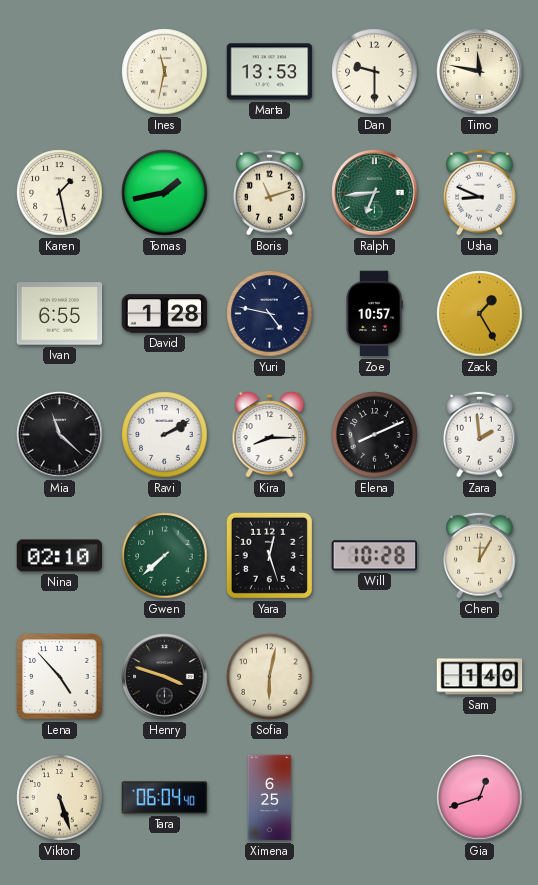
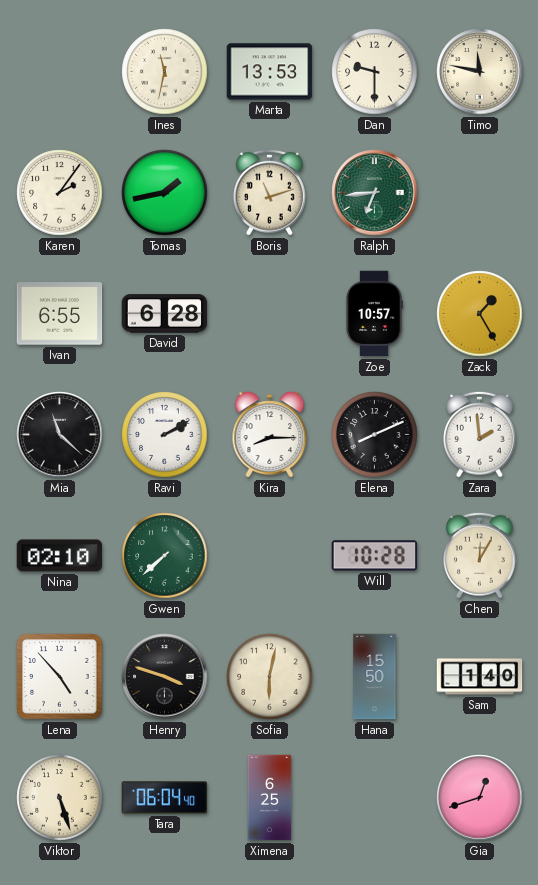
Karen: 1:28 -> 2:06
Usha: 8:49 -> none
David: 1:28 -> 6:28
Yuri: 4:47 -> none
Yara: 12:27 -> none
Hana: none -> 15:50
